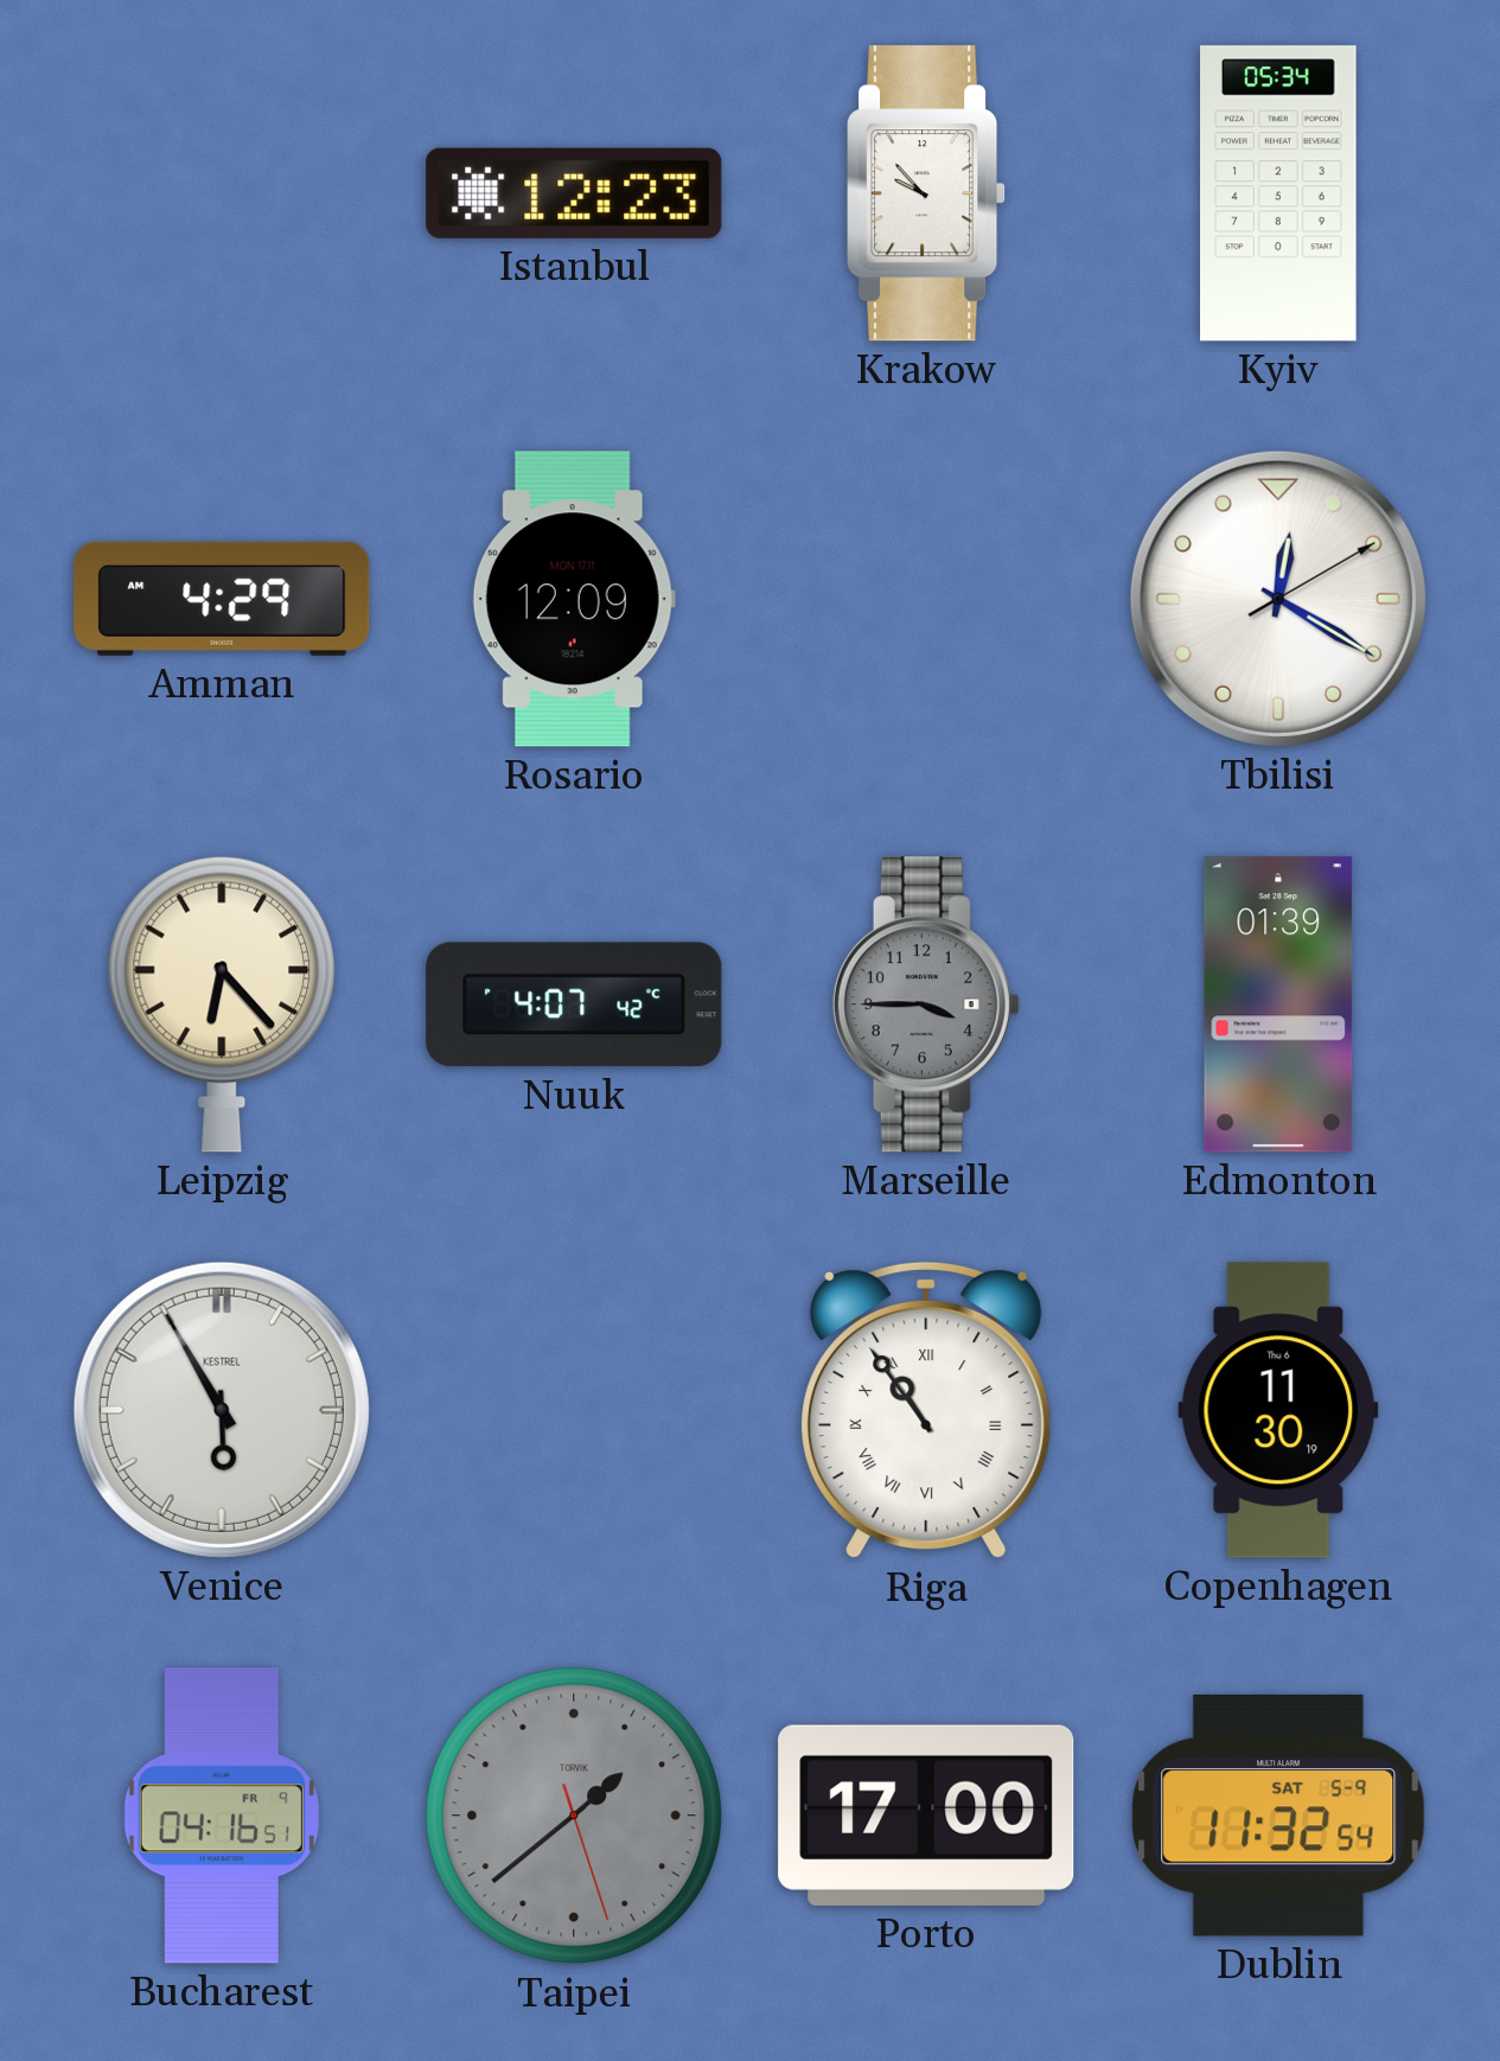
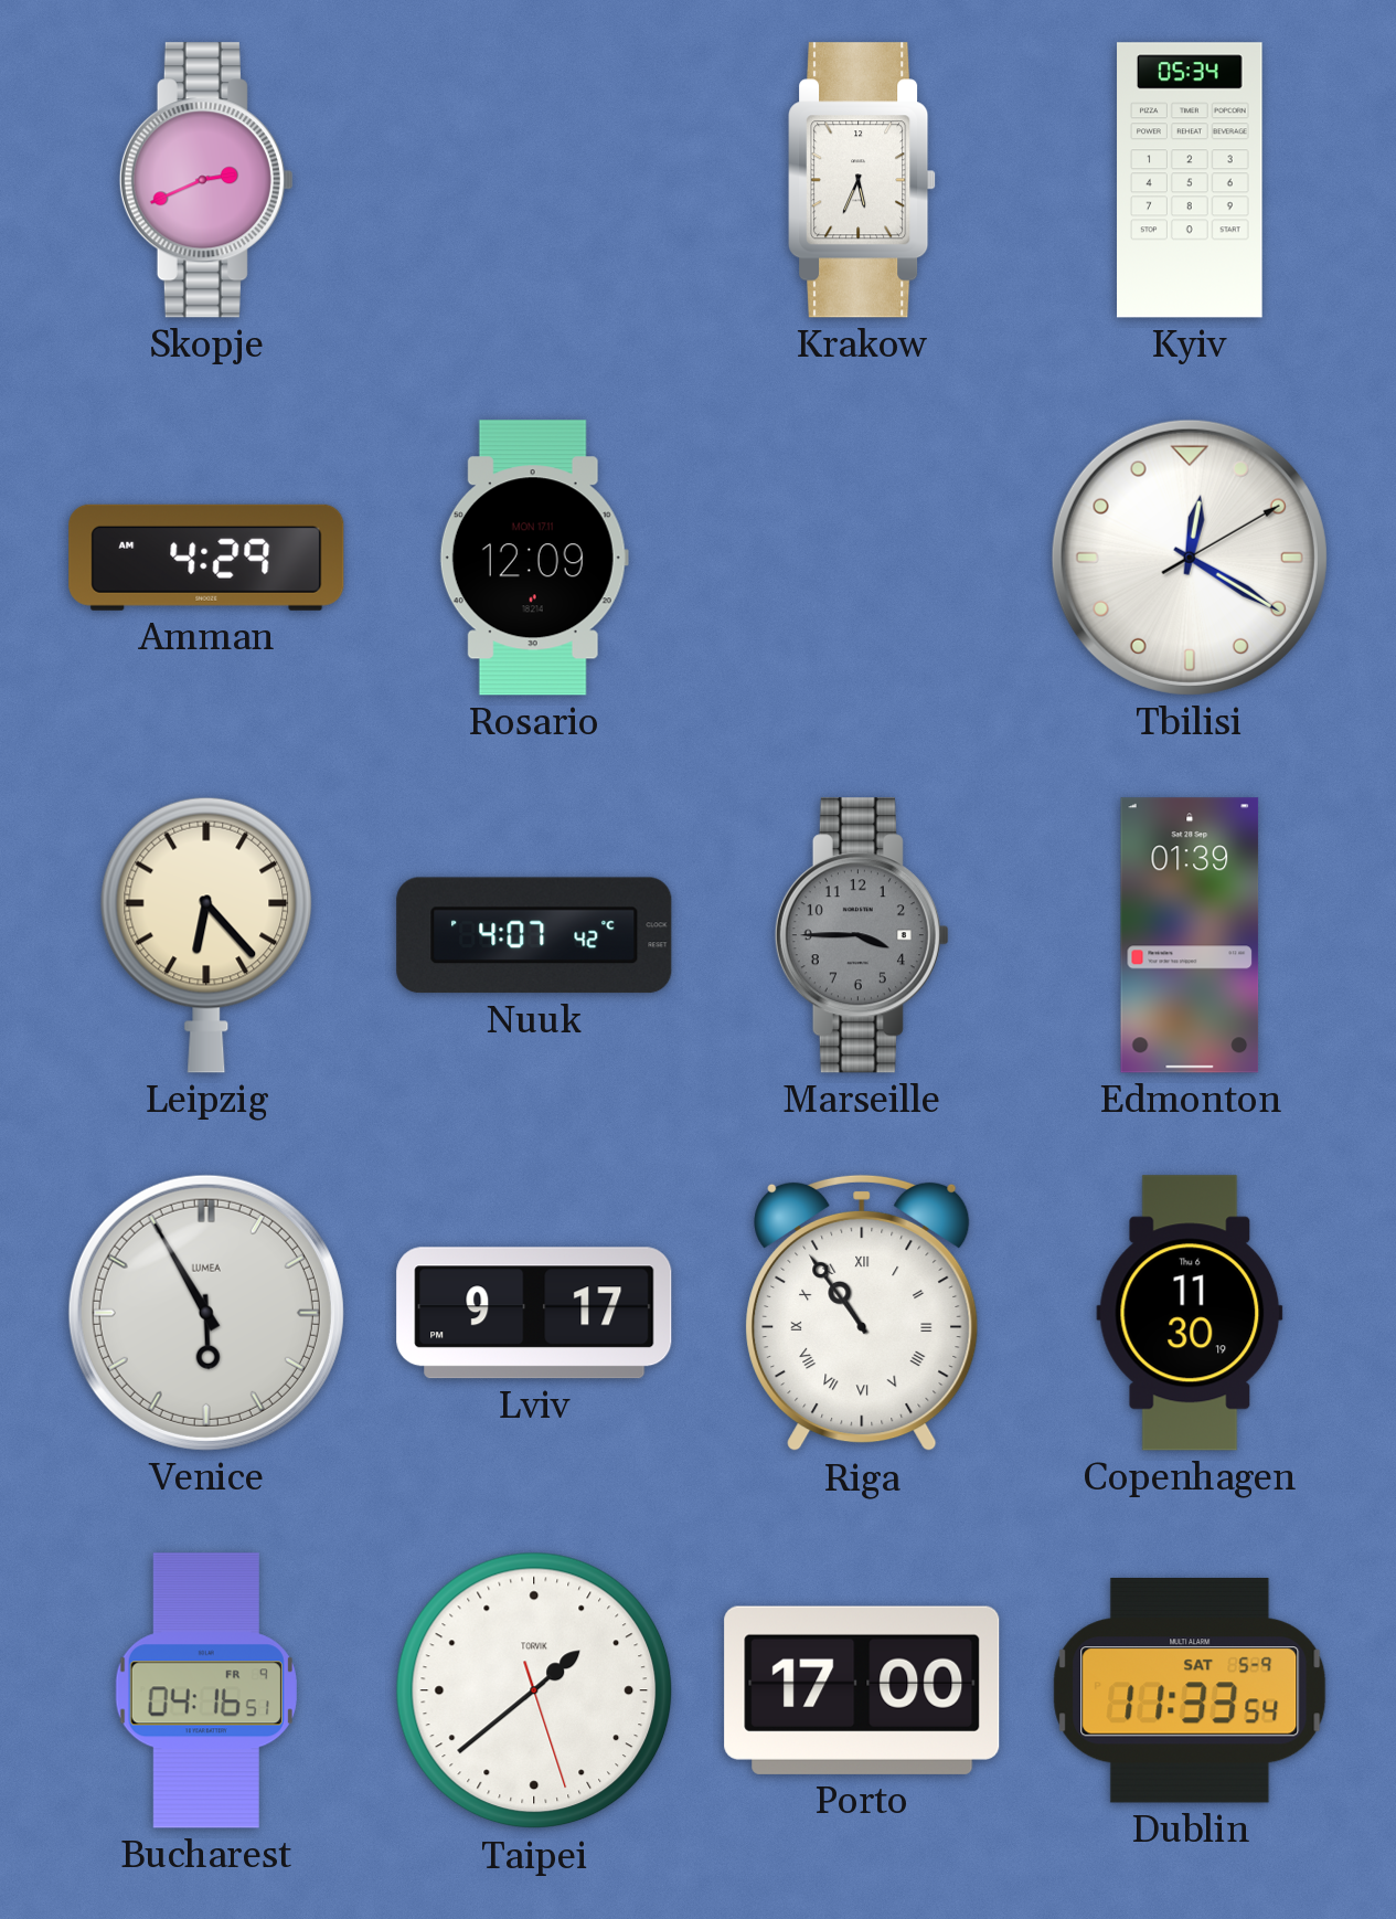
Skopje: none -> 2:41
Istanbul: 12:23 -> none
Krakow: 9:53 -> 5:34
Venice brand: KESTREL -> LUMEA
Lviv: none -> 9:17
Taipei dial: grey -> white
Dublin: 11:32 -> 11:33
